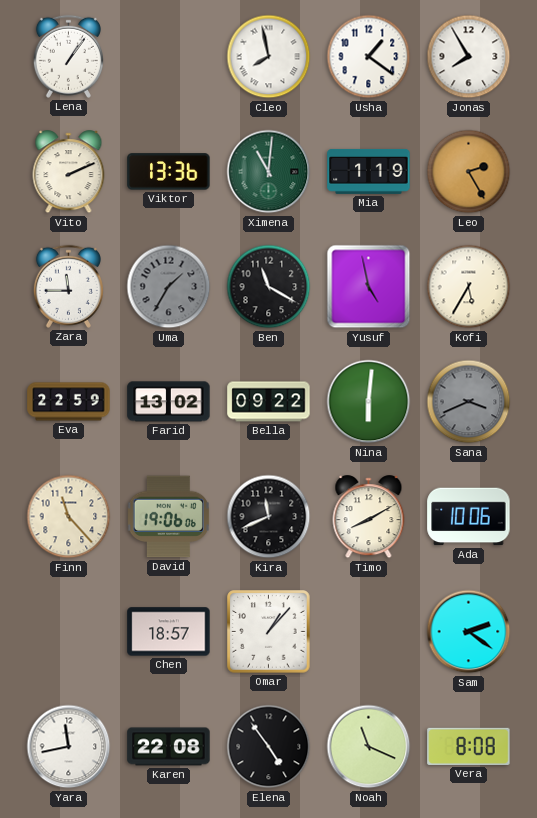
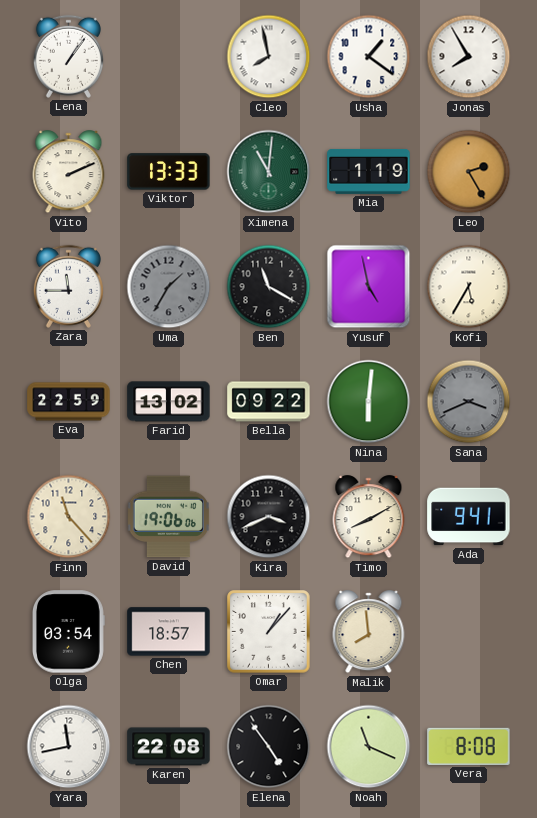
Viktor: 13:36 -> 13:33
Kira: 11:41 -> 3:41
Ada: 10:06 -> 9:41
Olga: none -> 03:54
Malik: none -> 7:59
Sam: 2:21 -> none
